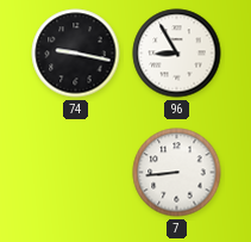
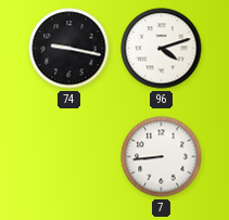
96: 8:55 -> 4:12
